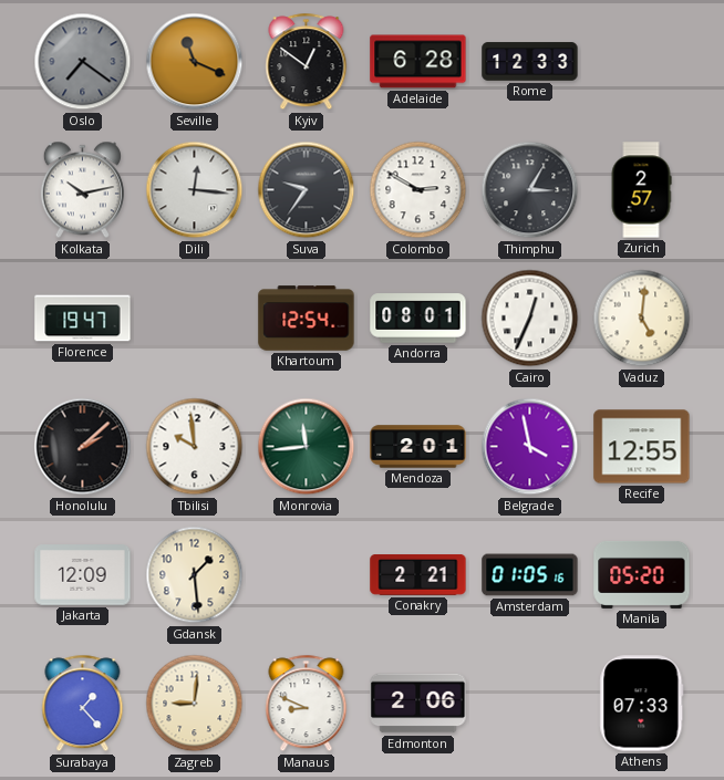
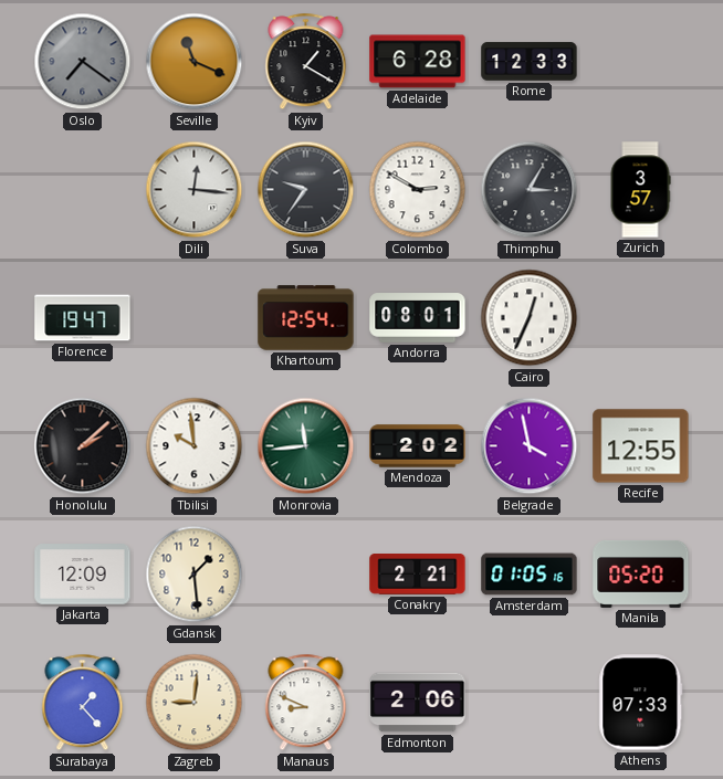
Kyiv: 12:51 -> 1:20
Kolkata: 10:13 -> none
Zurich: 2:57 -> 3:57
Vaduz: 5:01 -> none
Mendoza: 2:01 -> 2:02
